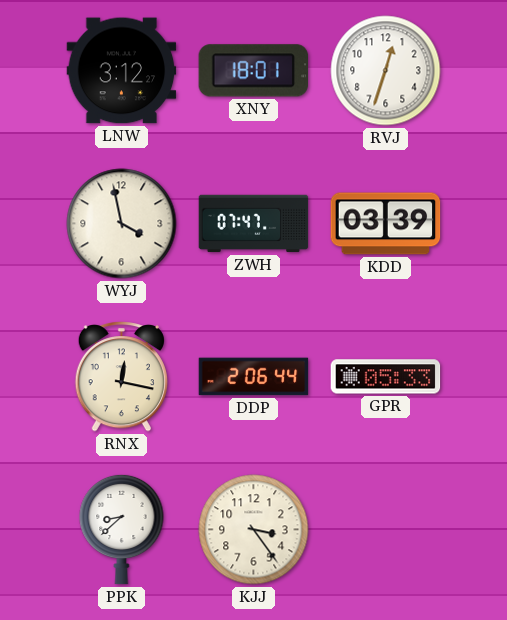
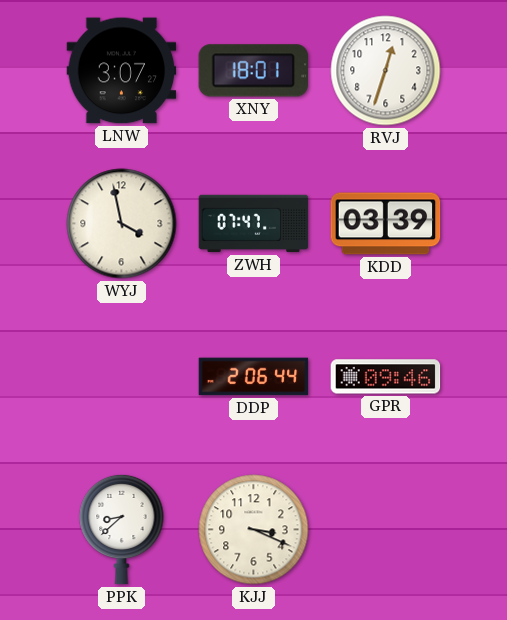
LNW: 3:12 -> 3:07
RNX: 12:17 -> none
GPR: 05:33 -> 09:46
KJJ: 3:24 -> 3:19
